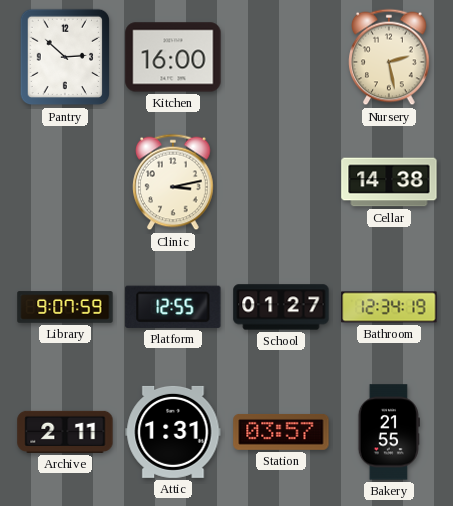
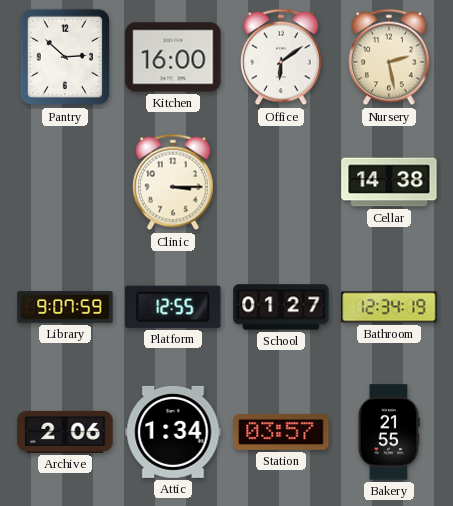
Office: none -> 6:09
Clinic: 3:13 -> 3:15
Archive: 2:11 -> 2:06
Attic: 1:31 -> 1:34
